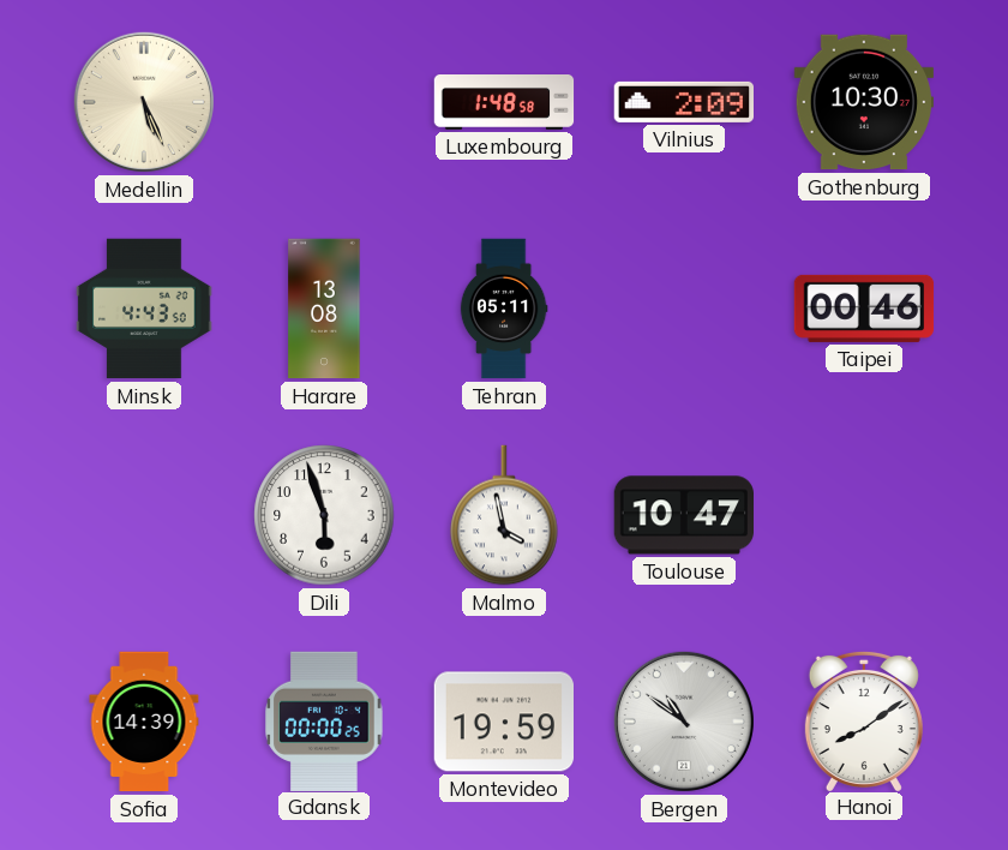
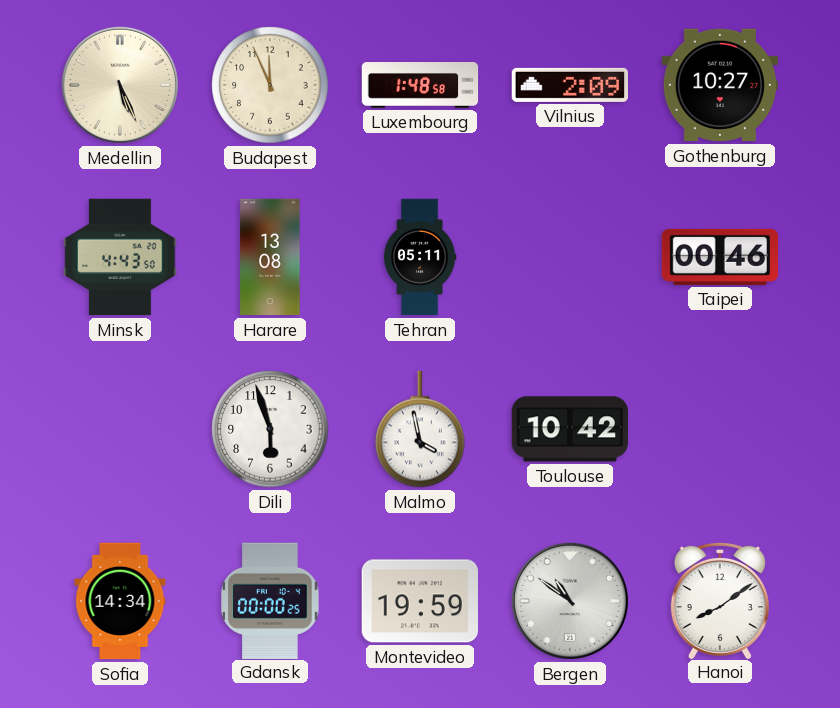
Budapest: none -> 11:56
Gothenburg: 10:30 -> 10:27
Toulouse: 10:47 -> 10:42
Sofia: 14:39 -> 14:34
